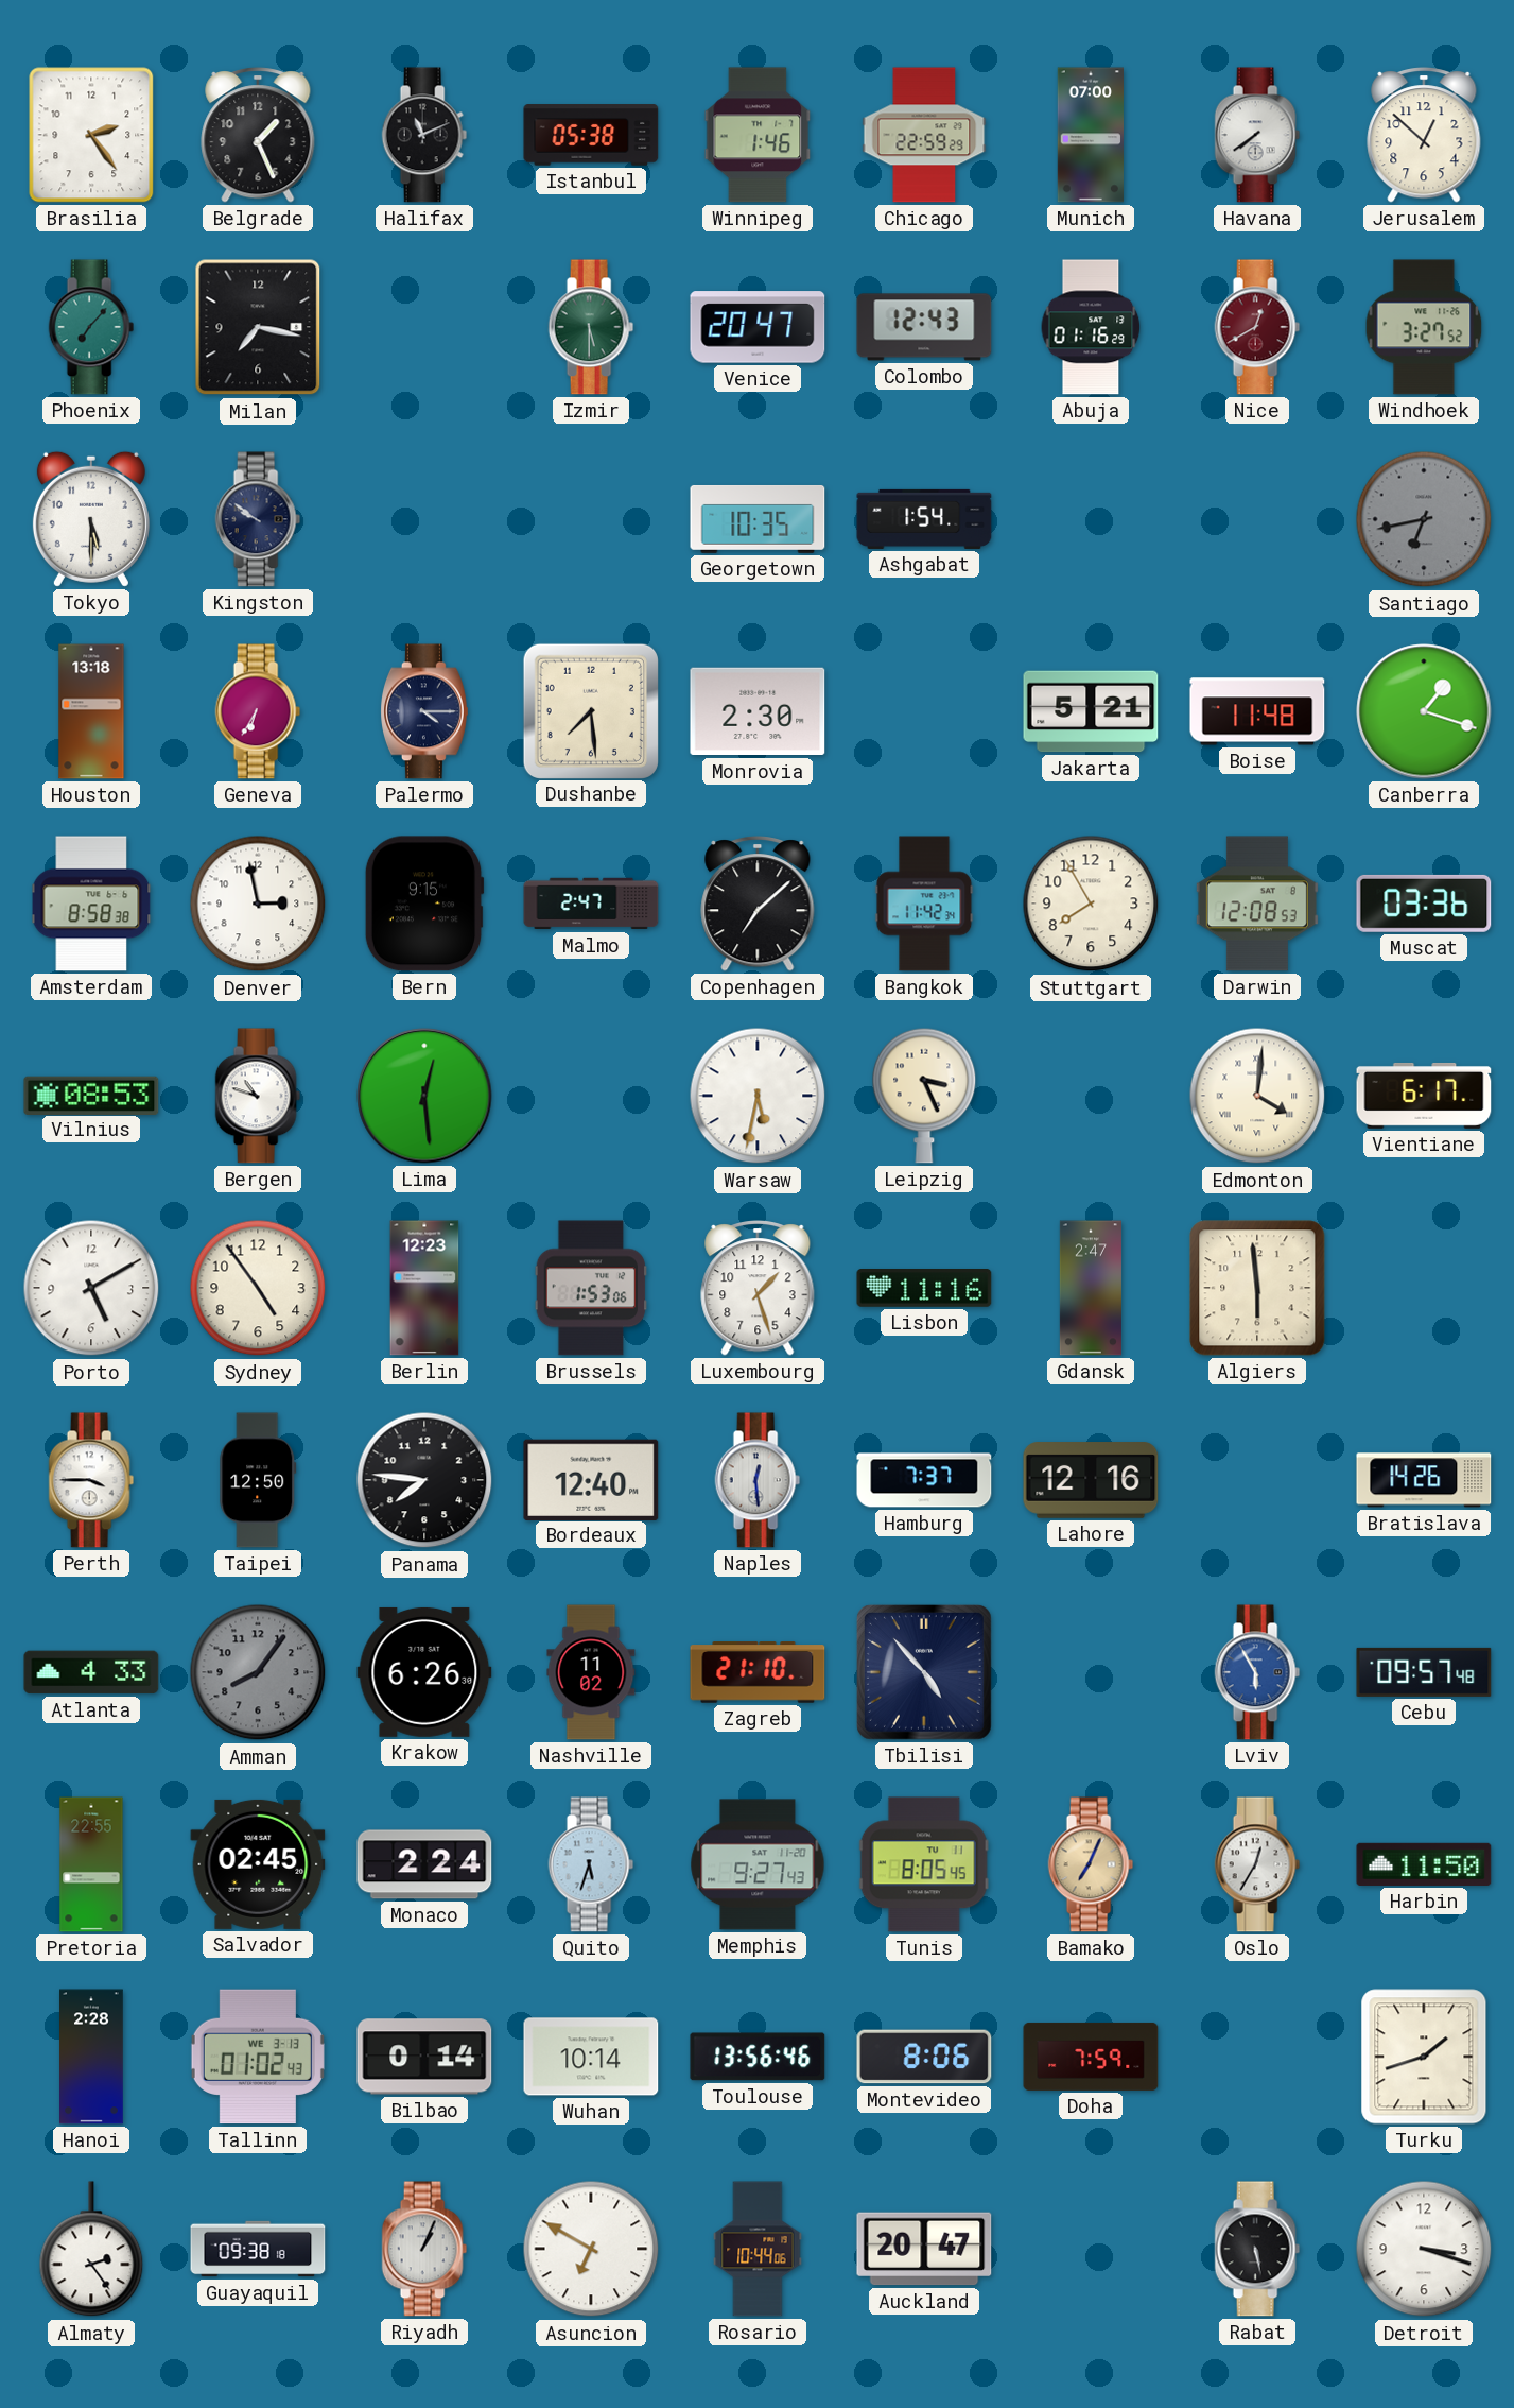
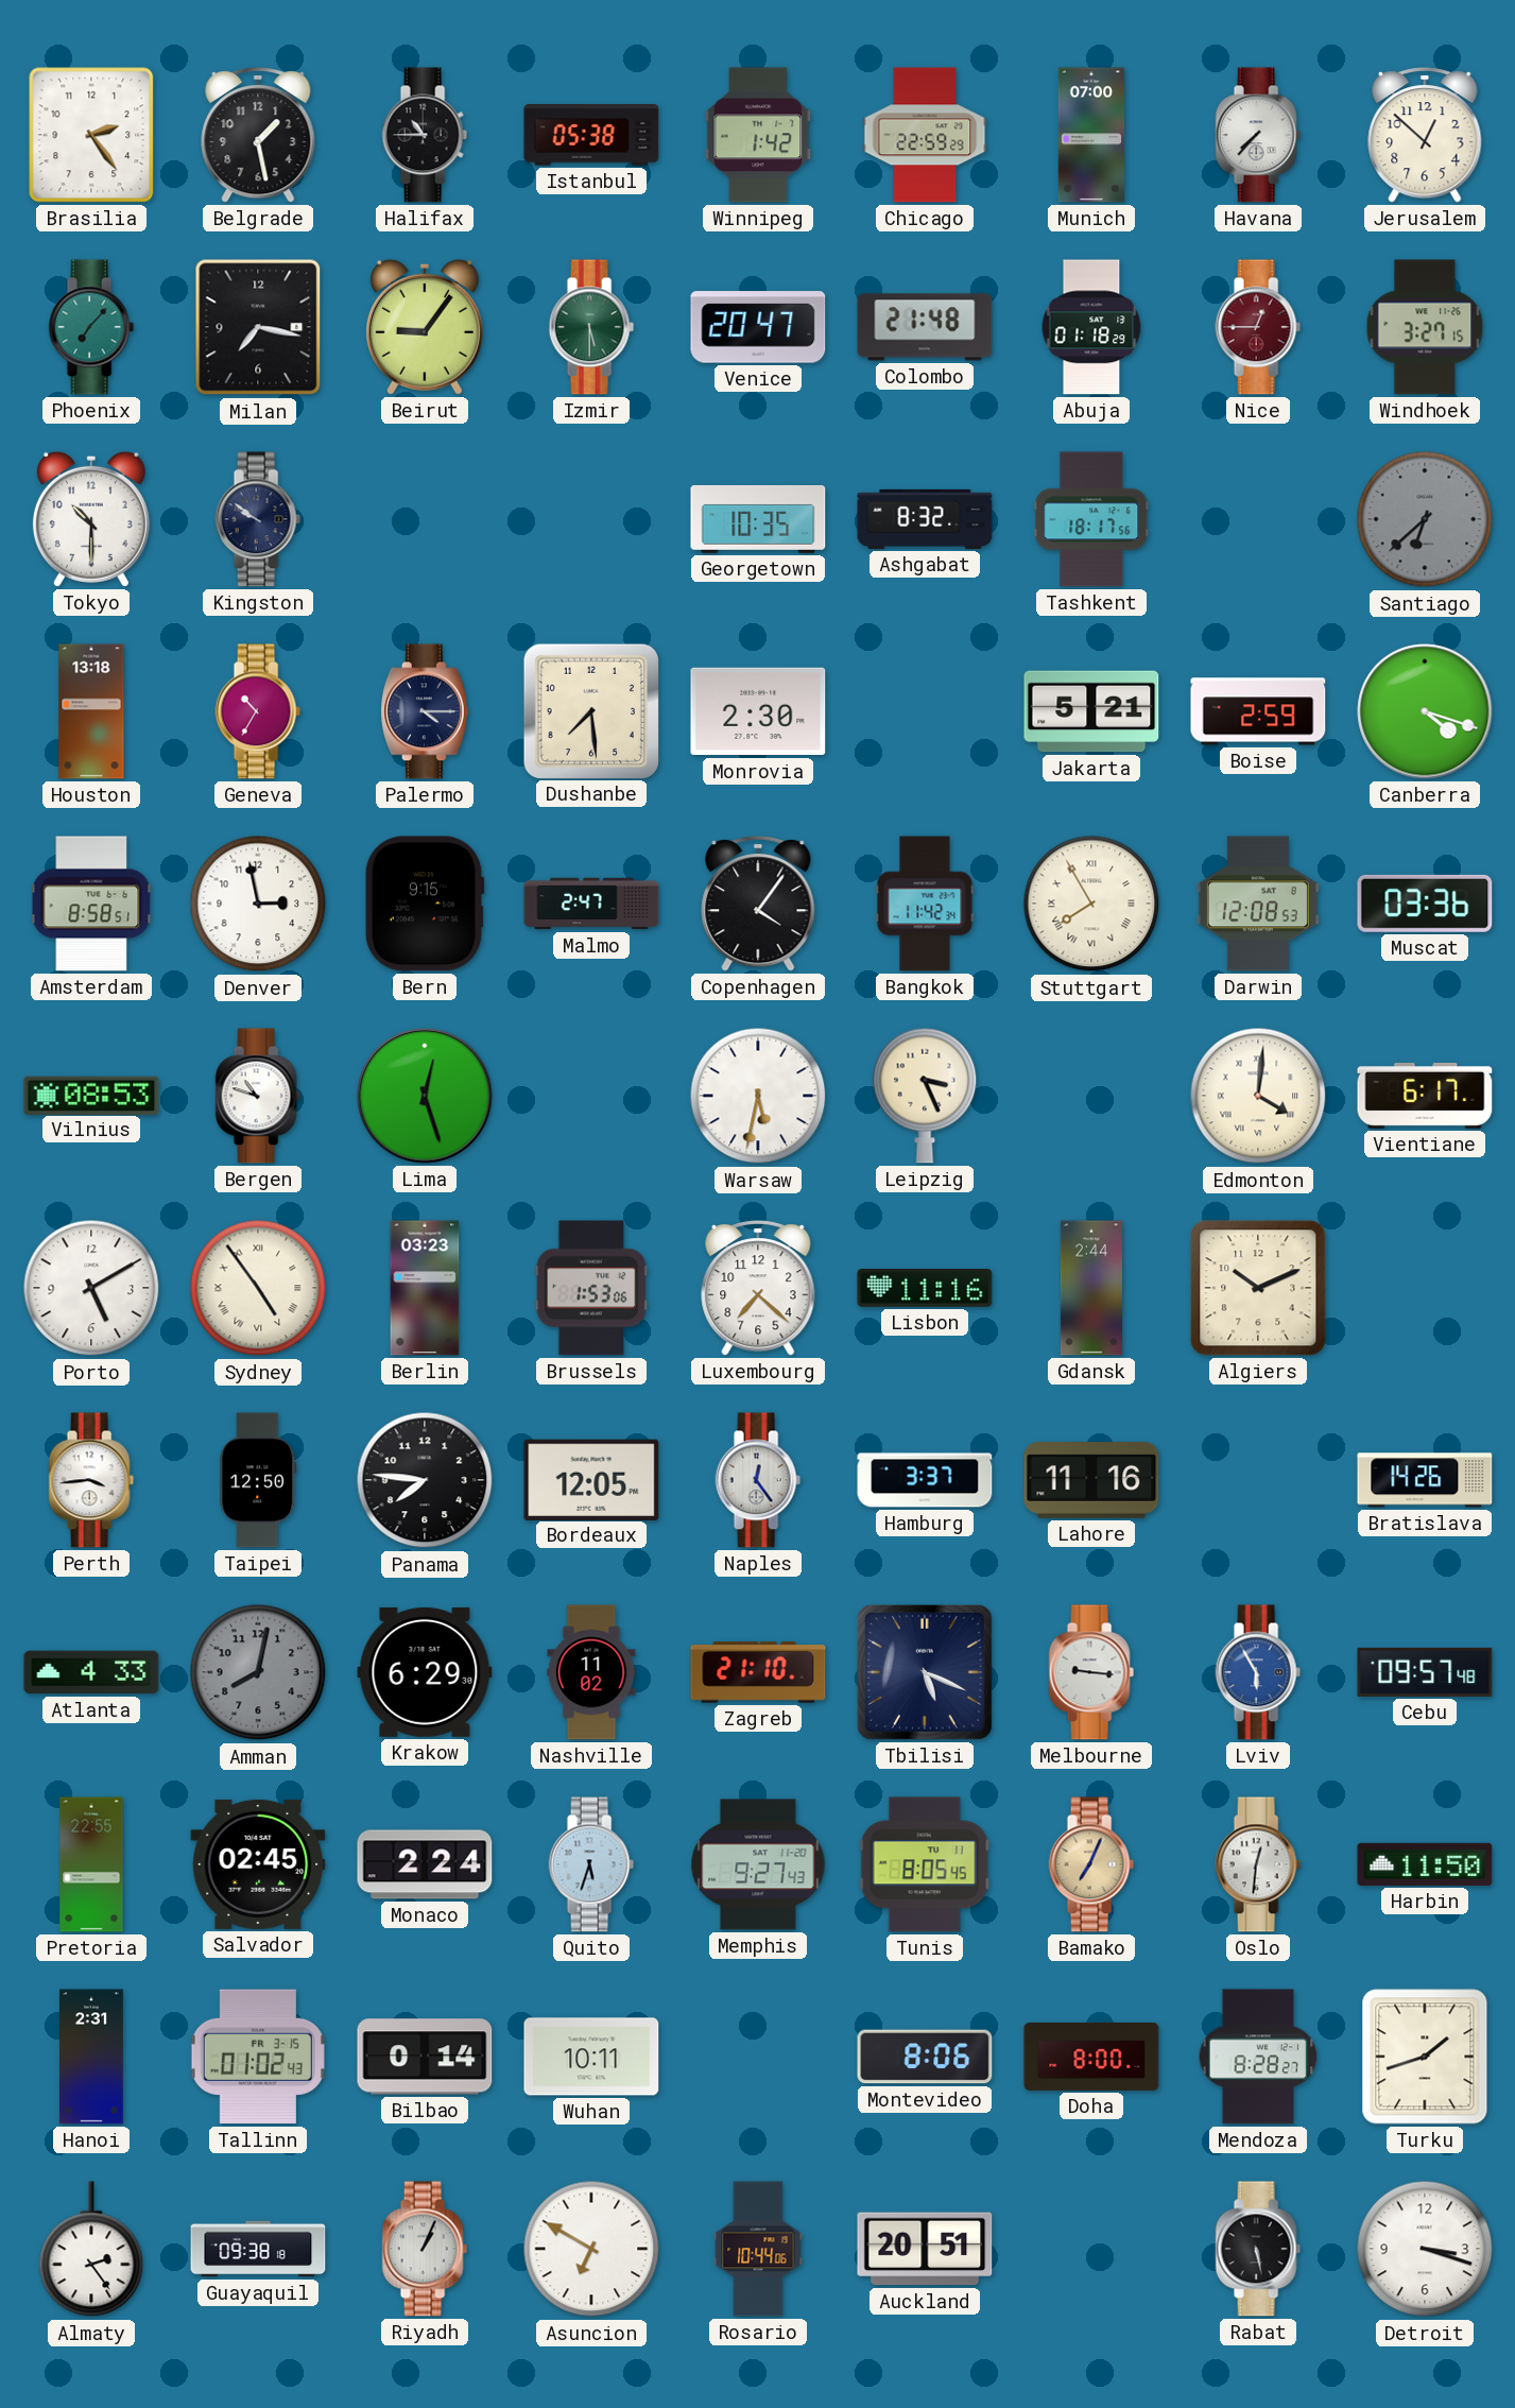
Belgrade: 1:26 -> 1:28
Halifax: 11:11 -> 10:45
Winnipeg: 1:46 -> 1:42
Havana: 7:39 -> 7:37
Beirut: none -> 9:06
Colombo: 12:43 -> 21:48
Abuja: 01:16 -> 01:18
Nice: 12:40 -> 12:45
Windhoek: 3:27:52 -> 3:27:15
Tokyo: 5:30 -> 10:30
Ashgabat: 1:54 -> 8:32
Tashkent: none -> 18:17
Santiago: 6:43 -> 6:38
Geneva: 6:35 -> 10:35
Boise: 11:48 -> 2:59
Canberra: 1:18 -> 4:18
Amsterdam: 8:58:38 -> 8:58:51
Copenhagen: 7:08 -> 4:06
Stuttgart numerals: Arabic -> Roman
Lima: 12:29 -> 12:27
Sydney numerals: Arabic -> Roman
Berlin: 12:23 -> 03:23
Luxembourg: 1:27 -> 7:22
Gdansk: 2:47 -> 2:44
Algiers: 5:59 -> 10:11
Perth: 3:45 -> 3:44
Bordeaux: 12:40 -> 12:05
Naples: 12:29 -> 12:24
Hamburg: 7:37 -> 3:37
Lahore: 12:16 -> 11:16
Amman: 8:06 -> 8:02
Krakow: 6:26 -> 6:29
Tbilisi: 4:53 -> 5:19
Melbourne: none -> 9:16
Oslo: 12:35 -> 12:31
Hanoi: 2:28 -> 2:31
Tallinn date: WE 3-13 -> FR 3-15
Wuhan: 10:14 -> 10:11
Toulouse: 13:56 -> none
Doha: 7:59 -> 8:00
Mendoza: none -> 8:28
Auckland: 20:47 -> 20:51
